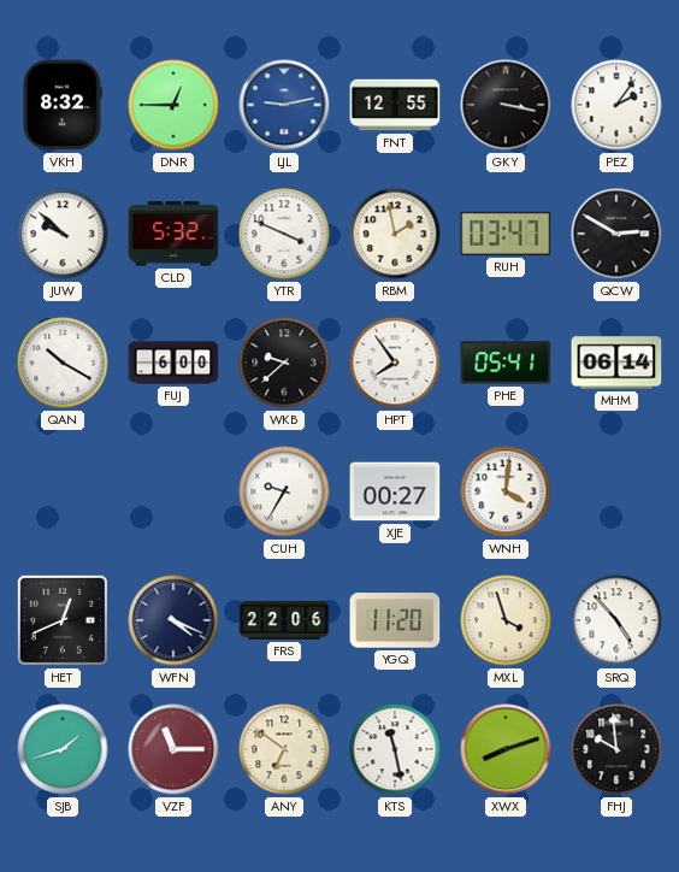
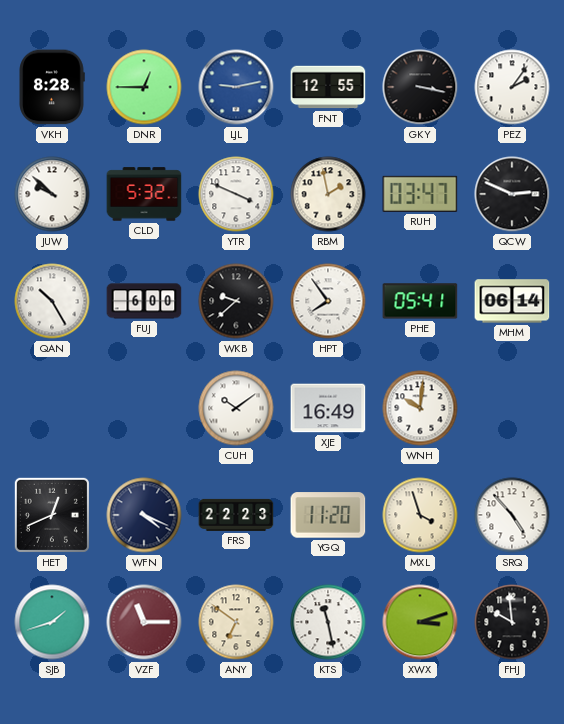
VKH: 8:32 -> 8:28
QCW: 2:50 -> 2:49
QAN: 10:20 -> 10:25
CUH: 9:35 -> 10:09
XJE: 00:27 -> 16:49
WNH: 4:01 -> 10:01
FRS: 22:06 -> 22:23
XWX: 8:12 -> 3:12
